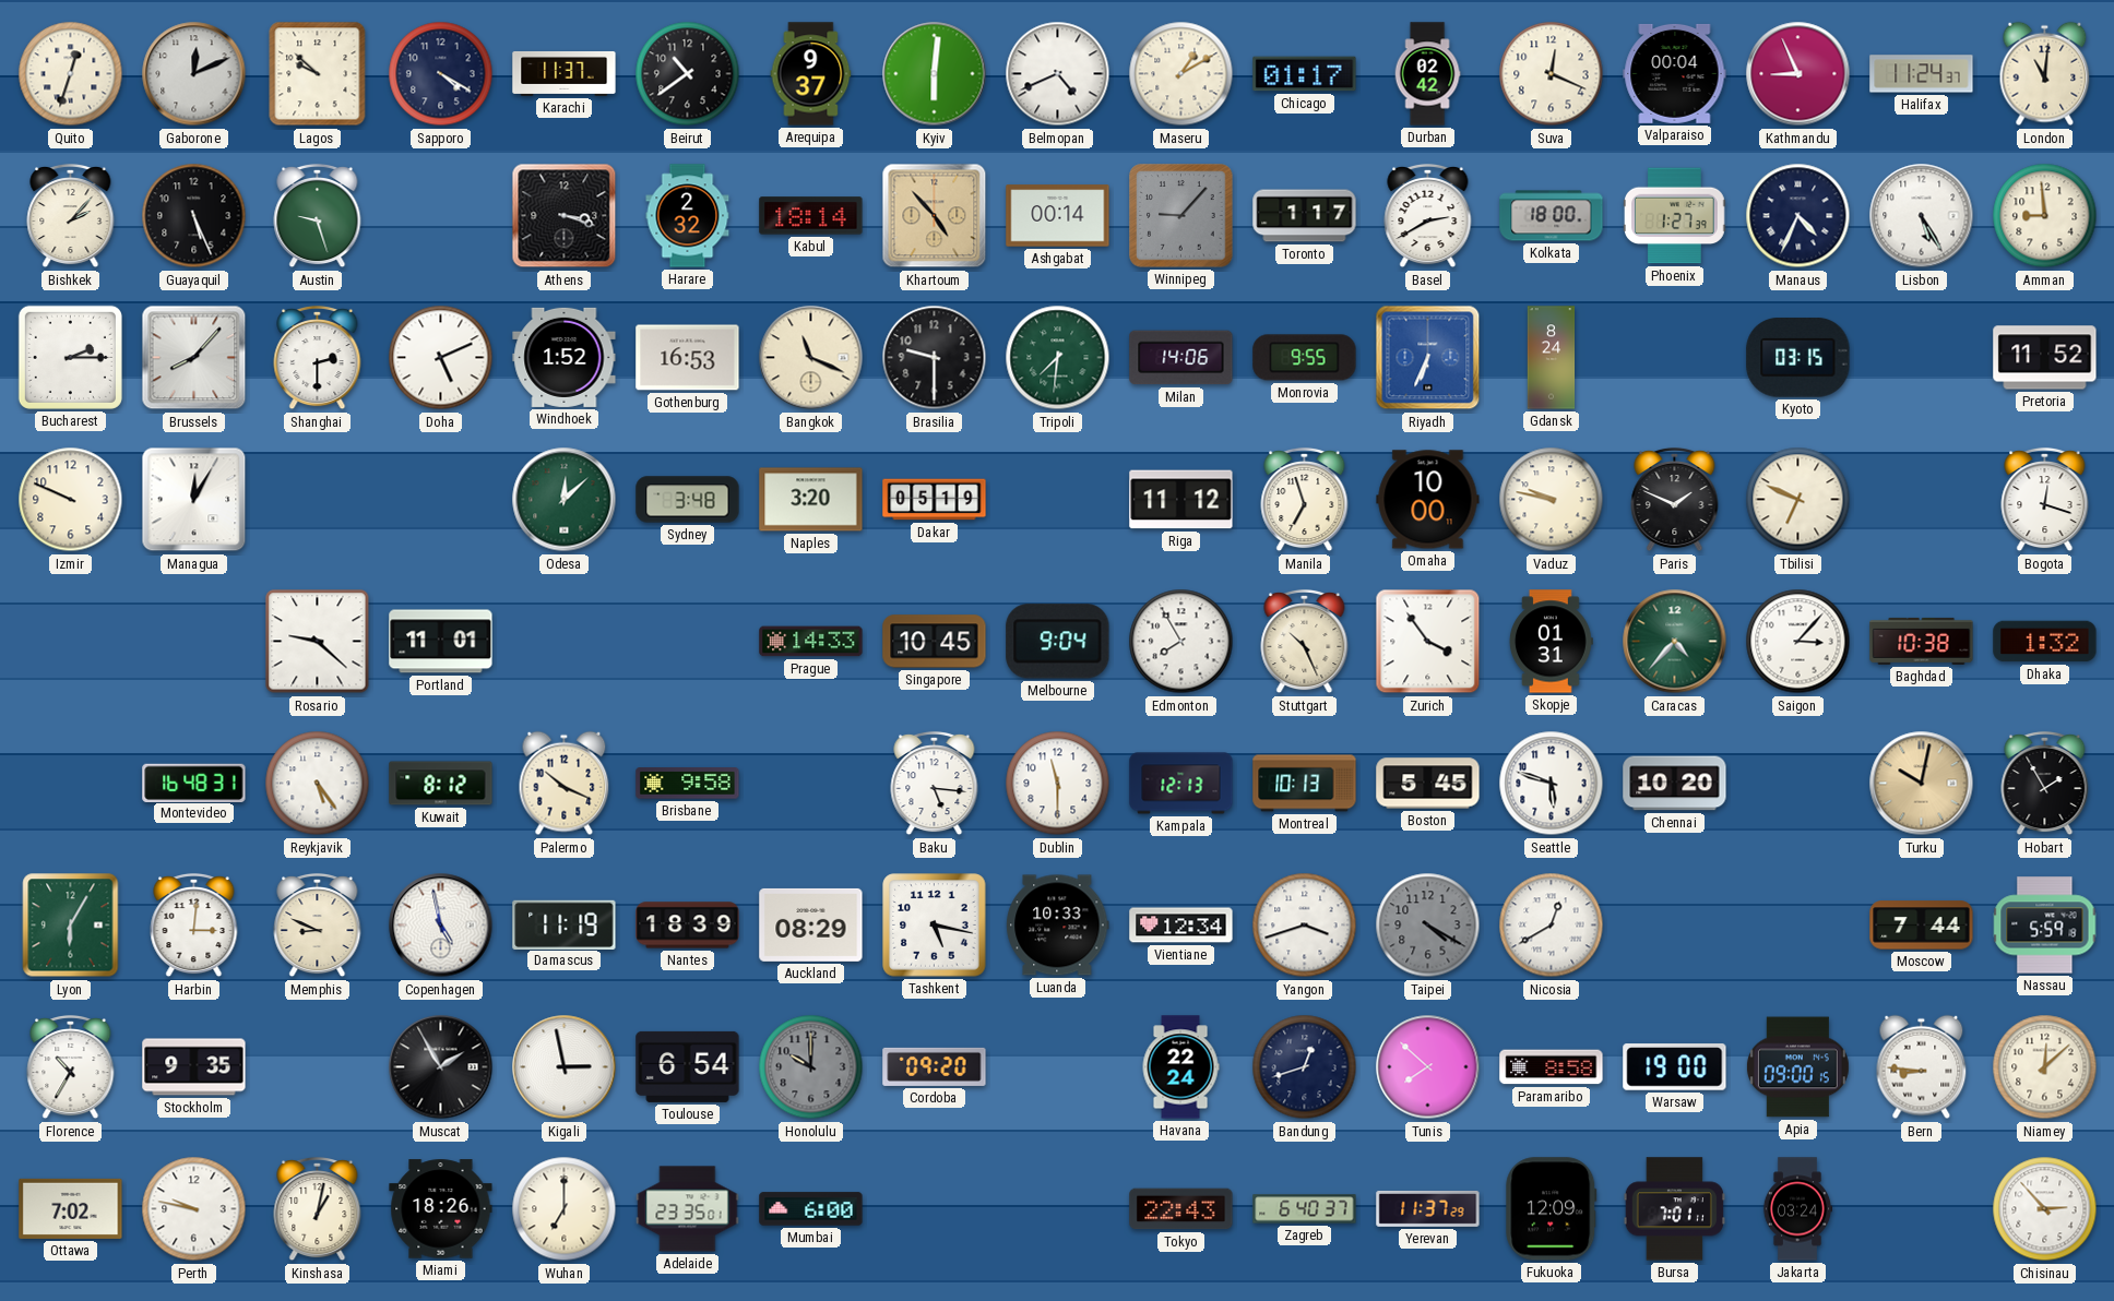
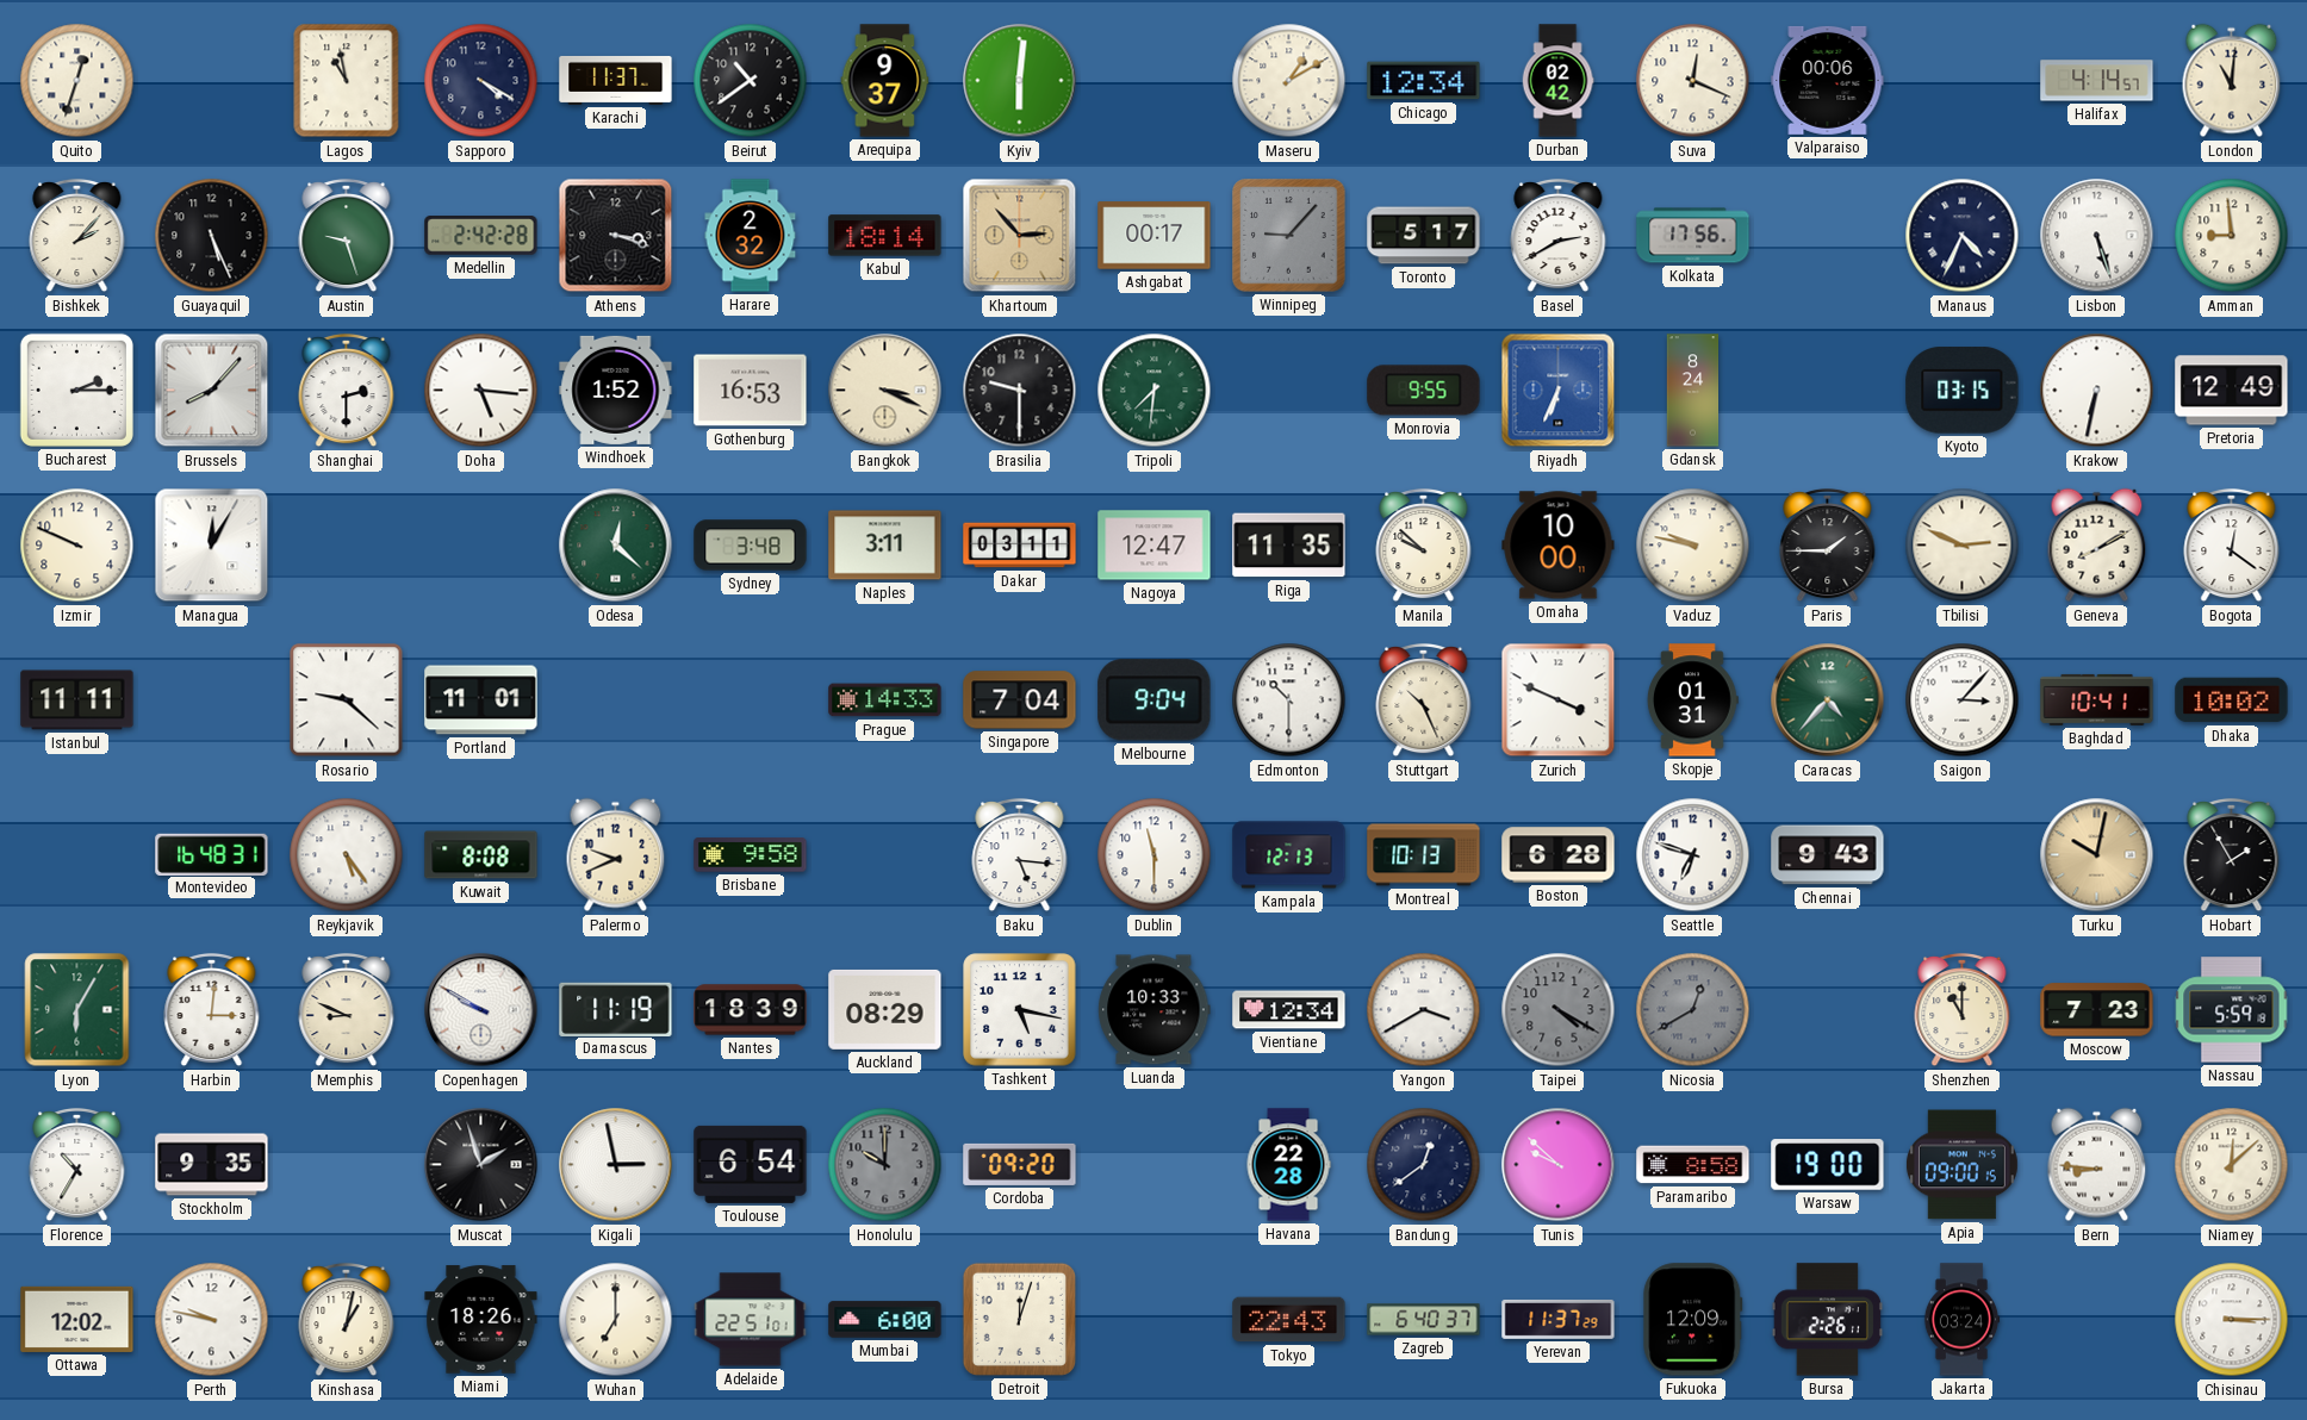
Gaborone: 12:11 -> none
Lagos: 9:52 -> 10:58
Belmopan: 4:41 -> none
Chicago: 01:17 -> 12:34
Valparaiso: 00:04 -> 00:06
Kathmandu: 8:56 -> none
Halifax: 11:24 -> 4:14
Medellin: none -> 2:42
Khartoum: 4:53 -> 2:53
Ashgabat: 00:14 -> 00:17
Toronto: 1:17 -> 5:17
Kolkata: 18:00 -> 17:56
Phoenix: 1:27 -> none
Lisbon: 5:25 -> 5:27
Doha: 5:11 -> 5:16
Bangkok: 11:19 -> 3:19
Milan: 14:06 -> none
Krakow: none -> 6:32
Pretoria: 11:52 -> 12:49
Odesa: 12:08 -> 12:22
Naples: 3:20 -> 3:11
Dakar: 05:19 -> 03:11
Nagoya: none -> 12:47
Riga: 11:12 -> 11:35
Manila: 6:57 -> 9:52
Paris: 1:49 -> 1:45
Tbilisi: 6:49 -> 2:49
Geneva: none -> 8:10
Bogota: 12:18 -> 12:21
Istanbul: none -> 11:11
Singapore: 10:45 -> 7:04
Edmonton: 7:55 -> 10:30
Zurich: 3:54 -> 3:49
Baghdad: 10:38 -> 10:41
Dhaka: 1:32 -> 10:02
Kuwait: 8:12 -> 8:08
Palermo: 10:19 -> 9:41
Boston: 5:45 -> 6:28
Seattle: 5:48 -> 6:48
Chennai: 10:20 -> 9:43
Copenhagen: 4:58 -> 9:50
Yangon: 3:42 -> 3:40
Nicosia dial: white -> grey
Shenzhen: none -> 11:00
Moscow: 7:44 -> 7:23
Muscat: 1:55 -> 1:57
Havana: 22:24 -> 22:28
Bandung: 12:42 -> 12:39
Tunis: 7:52 -> 9:52
Ottawa: 7:02 -> 12:02
Adelaide: 23:35 -> 22:51
Detroit: none -> 12:03
Bursa: 7:01 -> 2:26
Chisinau: 2:53 -> 3:15
